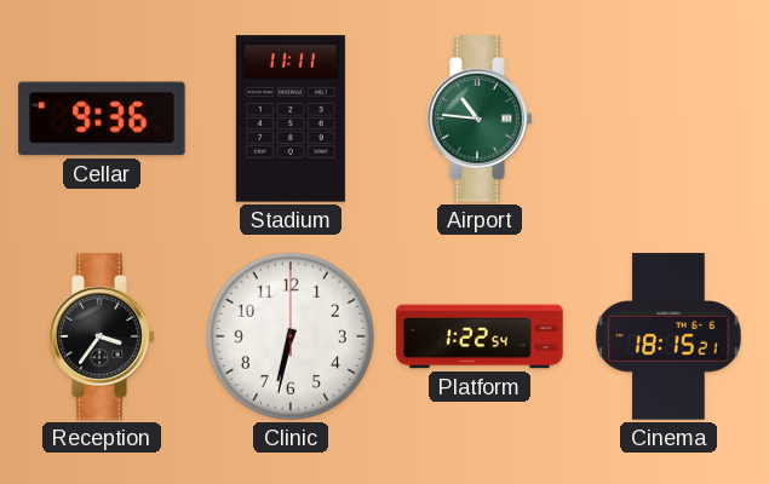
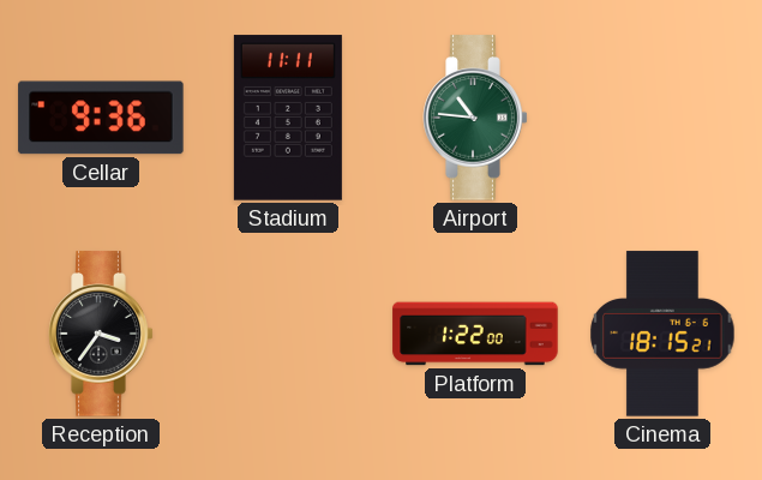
Clinic: 6:32 -> none
Platform: 1:22:54 -> 1:22:00
